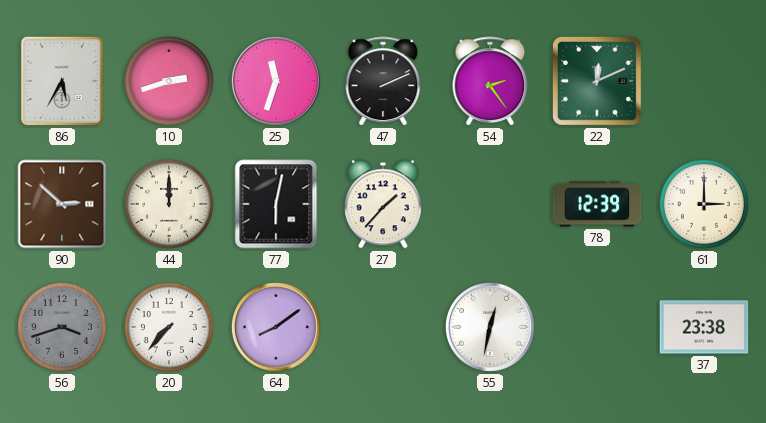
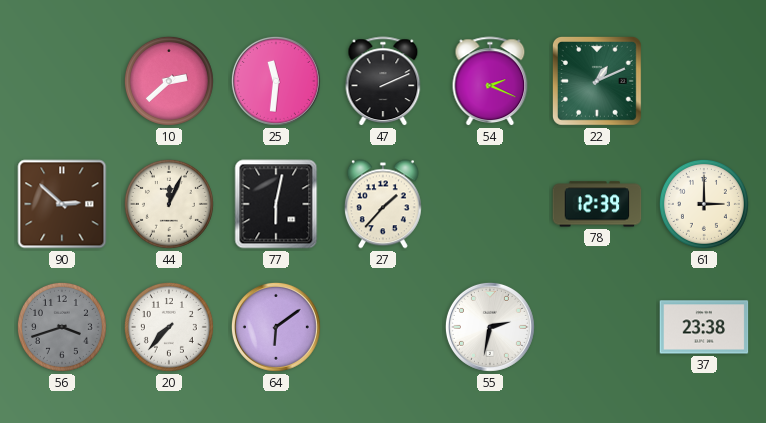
86: 5:35 -> none
10: 2:42 -> 2:38
25: 11:33 -> 11:31
54: 2:24 -> 2:19
22: 12:11 -> 1:11
44: 12:00 -> 12:04
64: 8:09 -> 6:09
55: 12:32 -> 2:32
